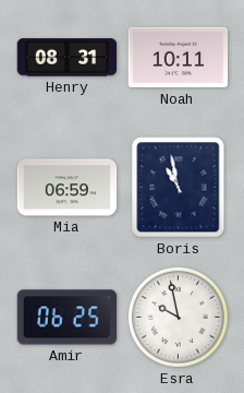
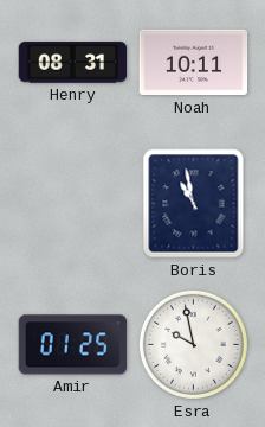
Mia: 06:59 -> none
Amir: 06:25 -> 01:25
